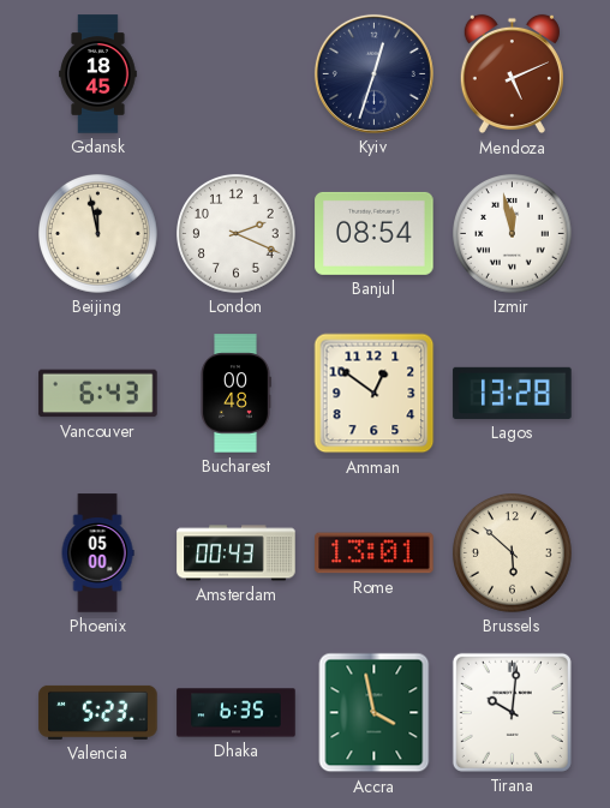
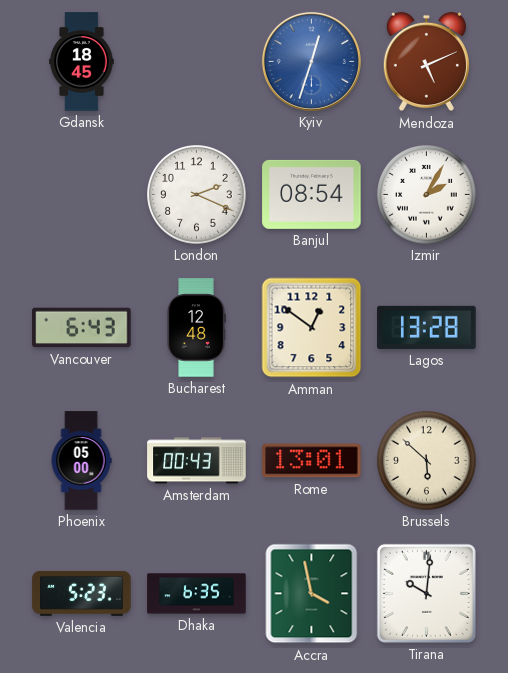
Kyiv dial: navy -> blue
Beijing: 11:58 -> none
Izmir: 11:58 -> 2:05
Bucharest: 00:48 -> 12:48
